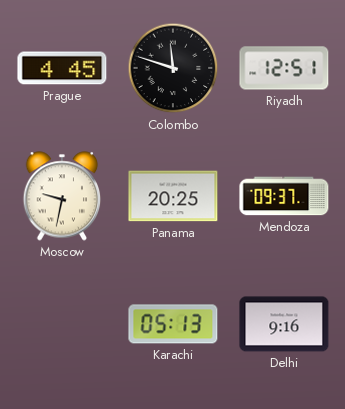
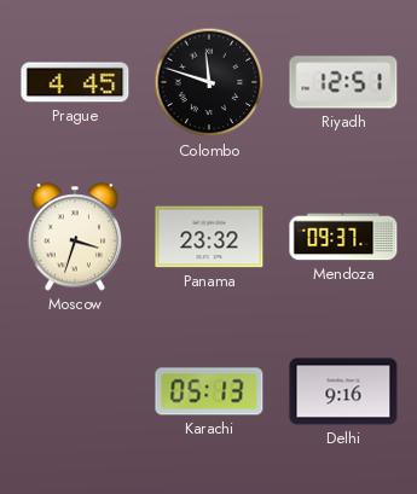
Moscow: 9:32 -> 3:33
Panama: 20:25 -> 23:32
